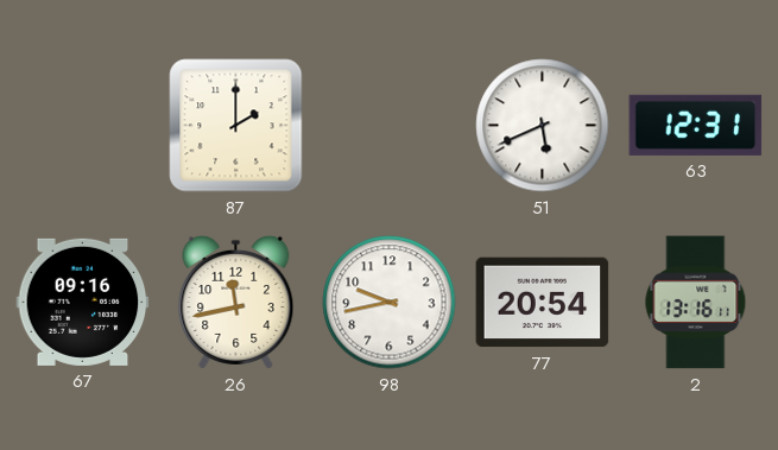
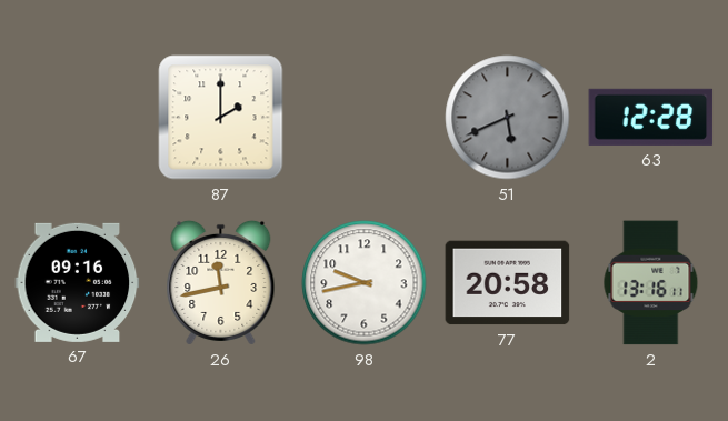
51 dial: white -> grey
63: 12:31 -> 12:28
77: 20:54 -> 20:58
